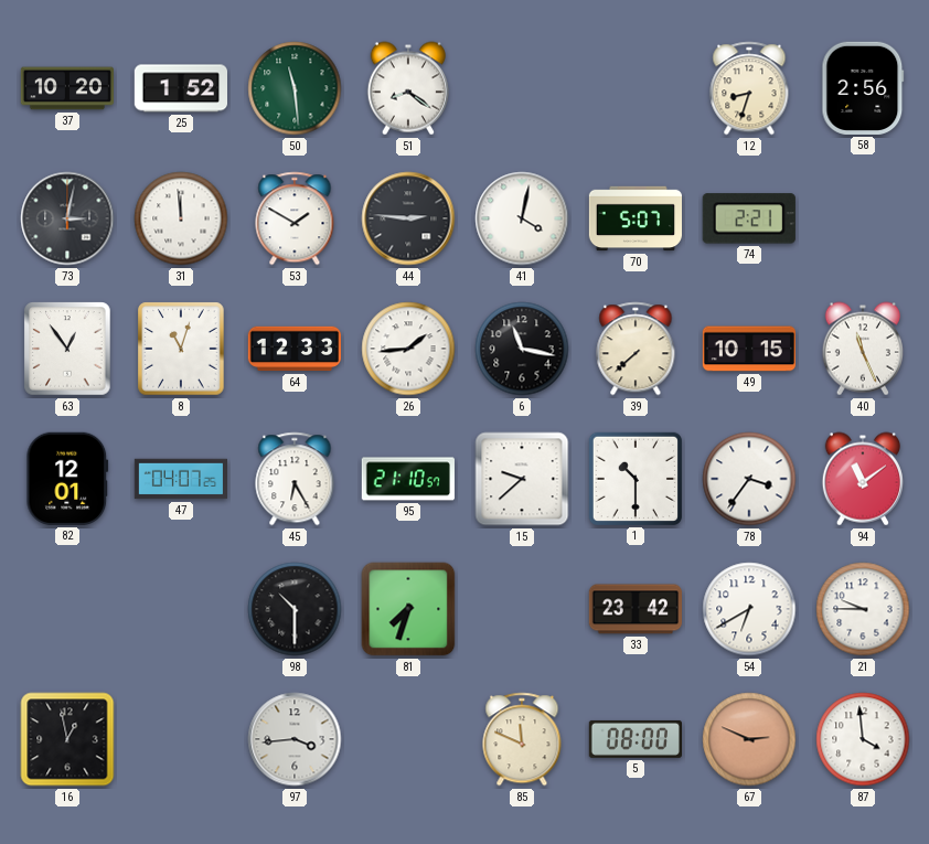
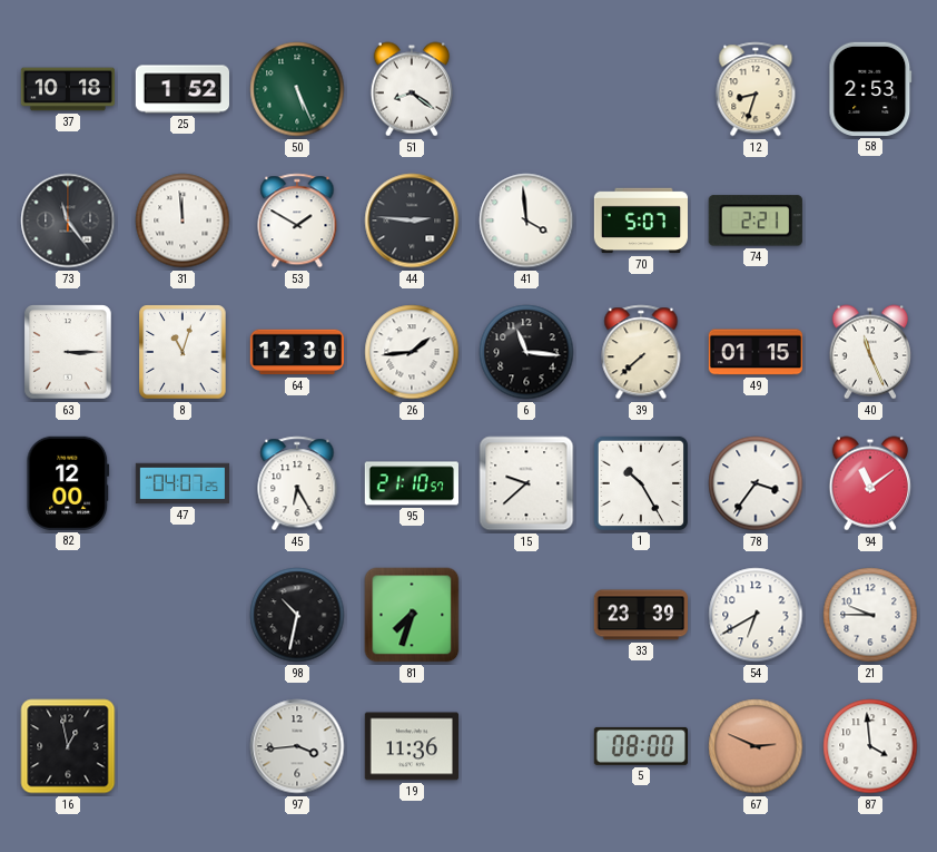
37: 10:20 -> 10:18
50: 11:29 -> 5:26
58: 2:56 -> 2:53
73: 3:02 -> 11:24
41: 4:02 -> 3:59
63: 12:54 -> 3:15
64: 12:33 -> 12:30
6: 11:17 -> 11:16
49: 10:15 -> 01:15
82: 12:01 -> 12:00
1: 10:30 -> 10:25
98: 10:30 -> 10:32
33: 23:42 -> 23:39
19: none -> 11:36
85: 11:49 -> none
